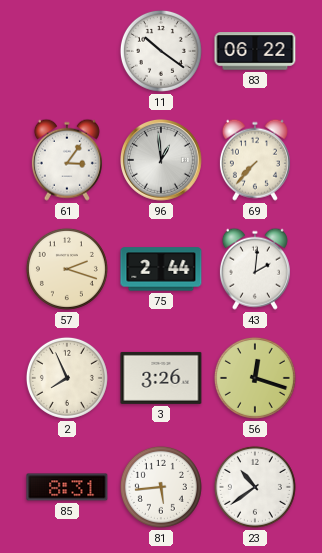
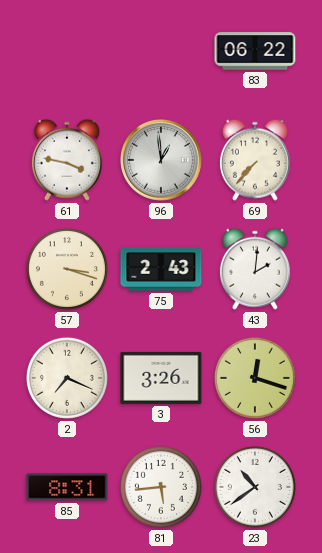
11: 10:21 -> none
61: 3:06 -> 3:47
57: 2:18 -> 3:18
75: 2:44 -> 2:43
2: 7:56 -> 7:19
